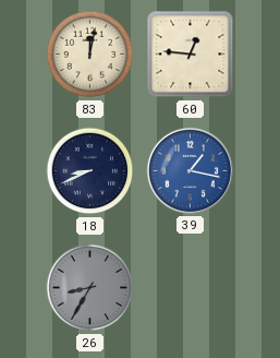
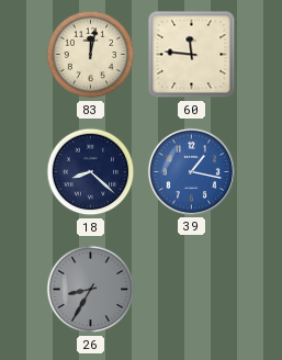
60: 12:46 -> 11:46
18: 8:41 -> 8:22
